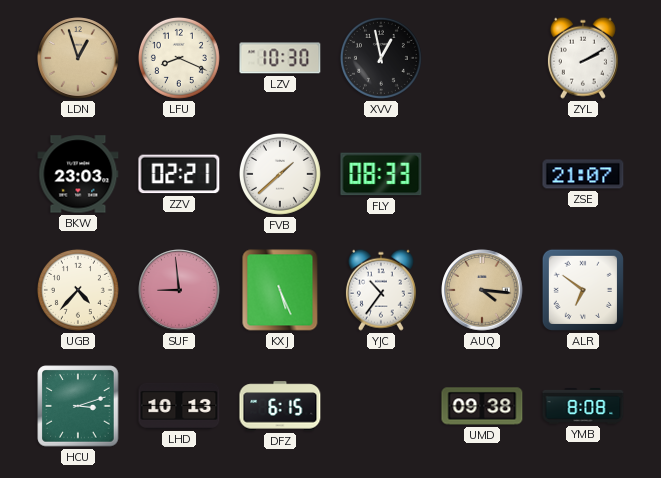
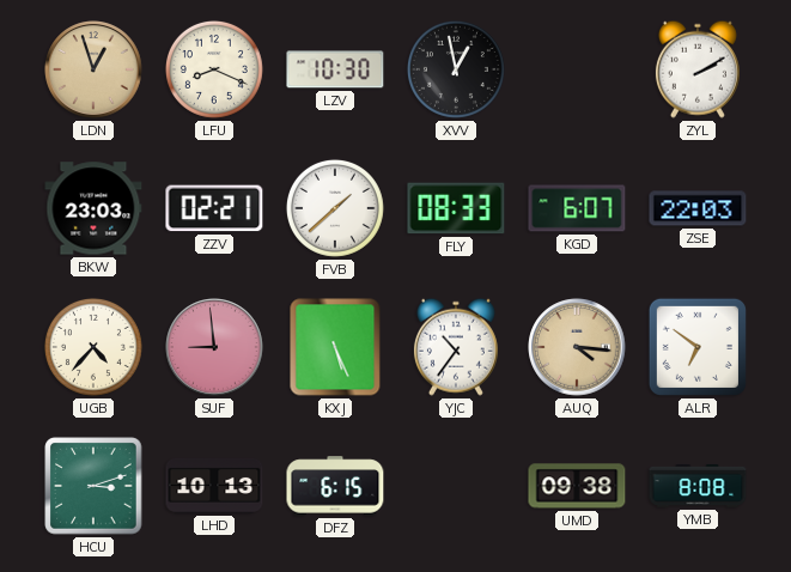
KGD: none -> 6:07
ZSE: 21:07 -> 22:03
